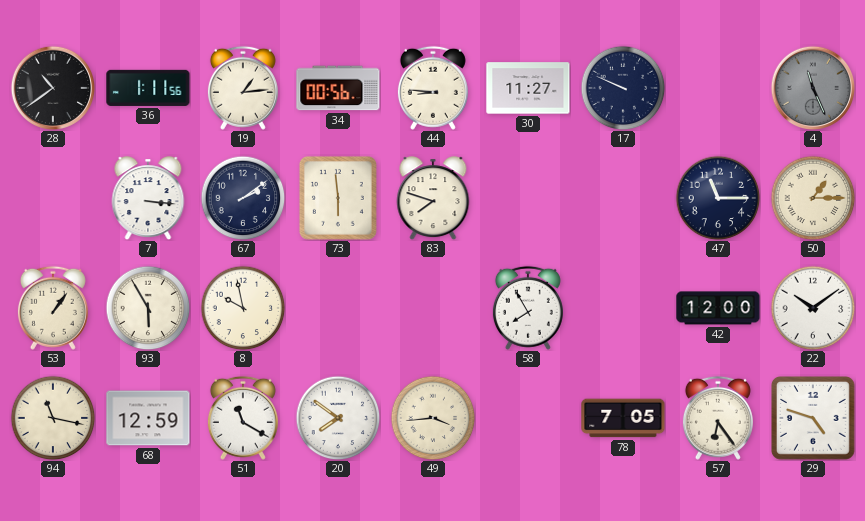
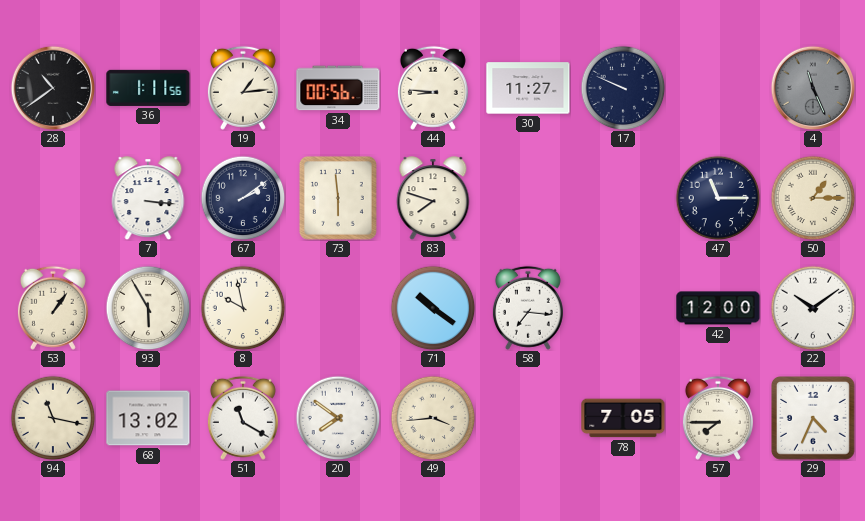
71: none -> 10:21
58: 7:55 -> 7:16
68: 12:59 -> 13:02
57: 6:24 -> 7:45
29: 4:48 -> 4:34
